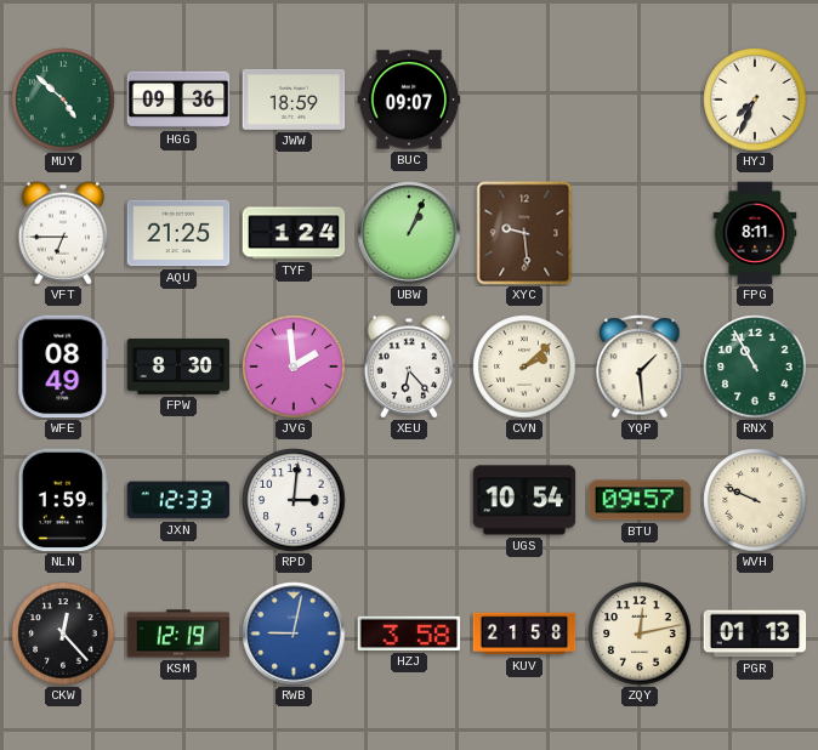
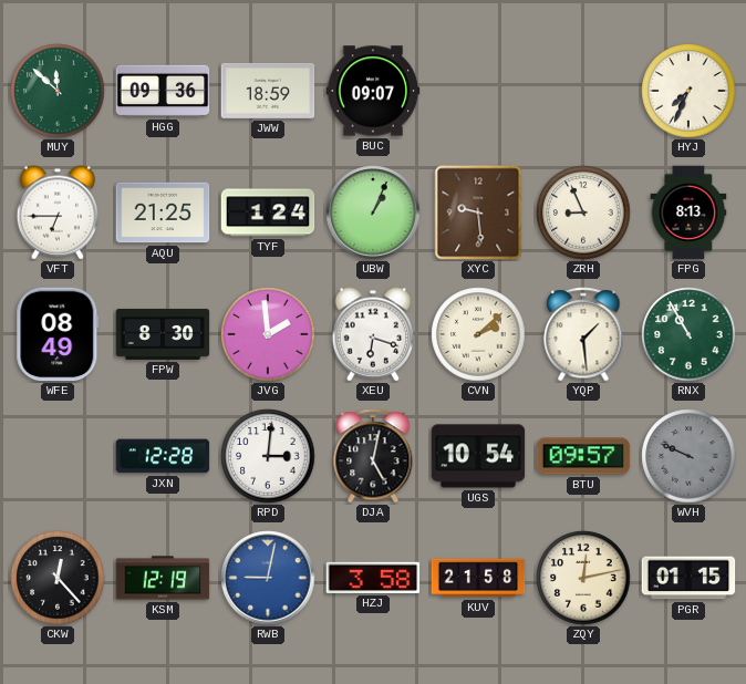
MUY: 4:52 -> 11:52
ZRH: none -> 8:56
FPG: 8:11 -> 8:13
XEU: 6:23 -> 6:18
NLN: 1:59 -> none
JXN: 12:33 -> 12:28
DJA: none -> 5:02
WVH dial: cream -> grey
PGR: 01:13 -> 01:15
